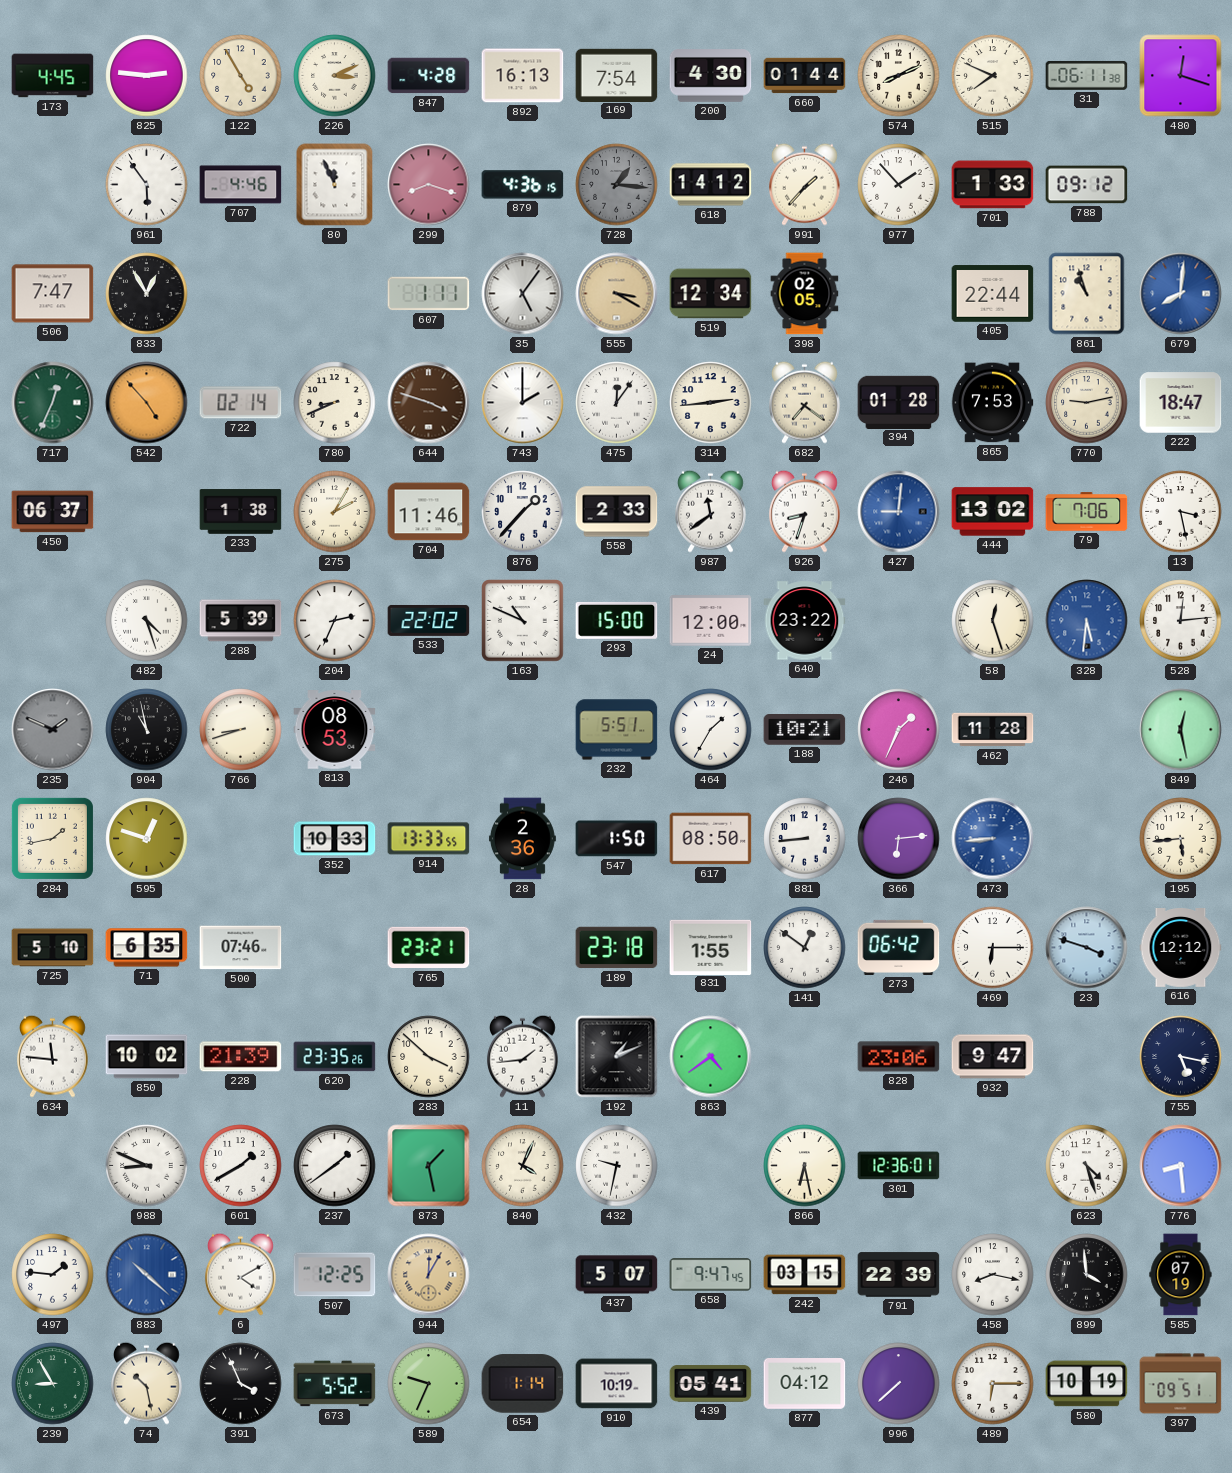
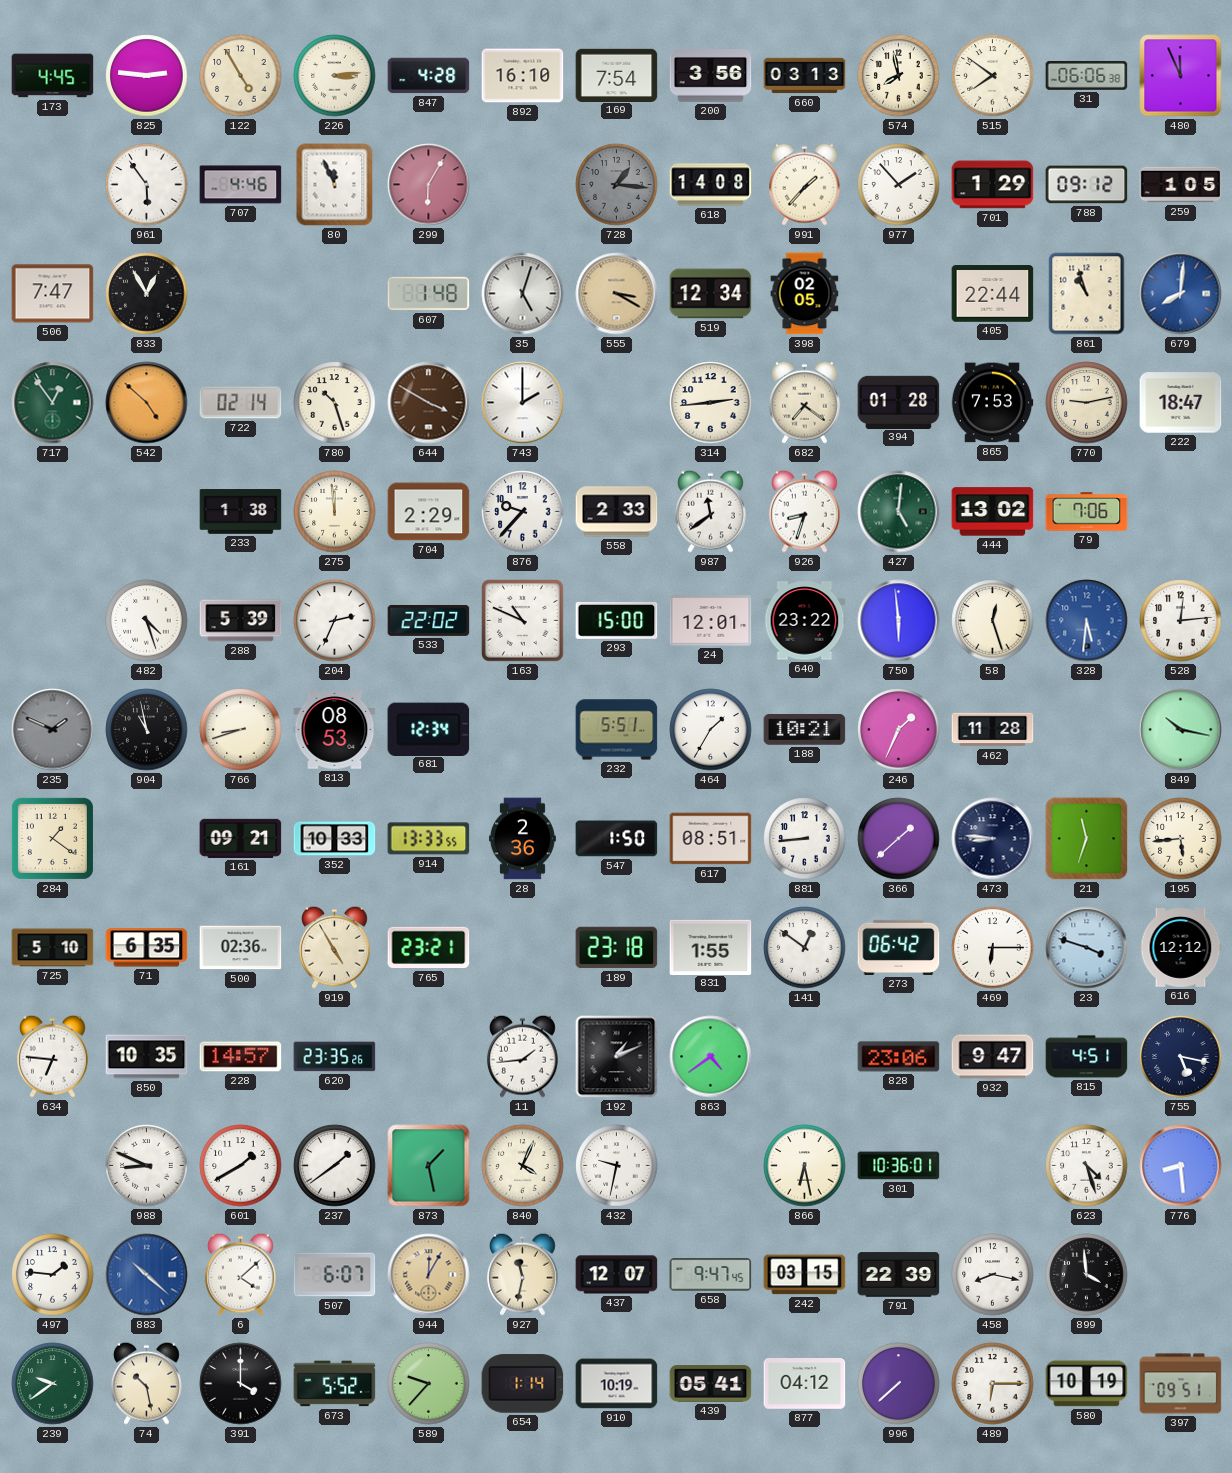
226: 3:11 -> 3:14
892: 16:13 -> 16:10
200: 4:30 -> 3:56
660: 01:44 -> 03:13
574: 8:11 -> 7:58
515: 7:49 -> 7:51
31: 06:11 -> 06:06
480: 12:18 -> 11:56
299: 8:18 -> 6:05
879: 4:36 -> none
618: 14:12 -> 14:08
701: 1:33 -> 1:29
259: none -> 1:05
607: 1:11 -> 1:48
35: 5:06 -> 5:03
717: 12:34 -> 12:54
542: 4:53 -> 4:52
780: 8:41 -> 10:27
644: 3:48 -> 3:50
475: 12:06 -> none
450: 06:37 -> none
275: 2:05 -> 11:59
704: 11:46 -> 2:29
876: 1:37 -> 9:37
427: 9:01 -> 5:01
427 dial: blue -> green
13: 3:28 -> none
24: 12:00 -> 12:01
750: none -> 5:59
681: none -> 12:34
849: 12:28 -> 10:17
284: 1:43 -> 1:21
595: 12:48 -> none
161: none -> 09:21
617: 08:50 -> 08:51
366: 6:14 -> 1:38
473: 8:44 -> 8:46
473 dial: blue -> navy
21: none -> 11:33
500: 07:46 -> 02:36
919: none -> 4:55
634: 11:46 -> 6:46
850: 10:02 -> 10:35
228: 21:39 -> 14:57
283: 3:52 -> none
815: none -> 4:51
301: 12:36 -> 10:36
6: 4:10 -> 4:08
507: 12:25 -> 6:07
927: none -> 11:32
437: 5:07 -> 12:07
585: 07:19 -> none
239: 8:55 -> 9:39
391: 3:56 -> 4:00
589: 9:34 -> 9:37
